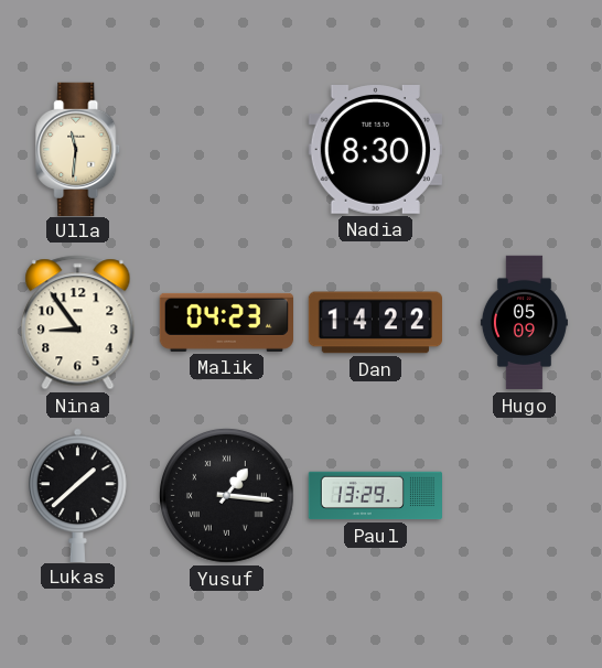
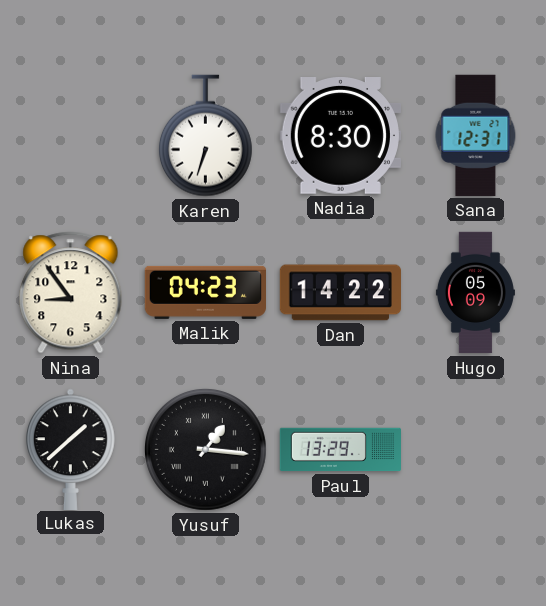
Ulla: 11:31 -> none
Karen: none -> 6:33
Sana: none -> 12:31
